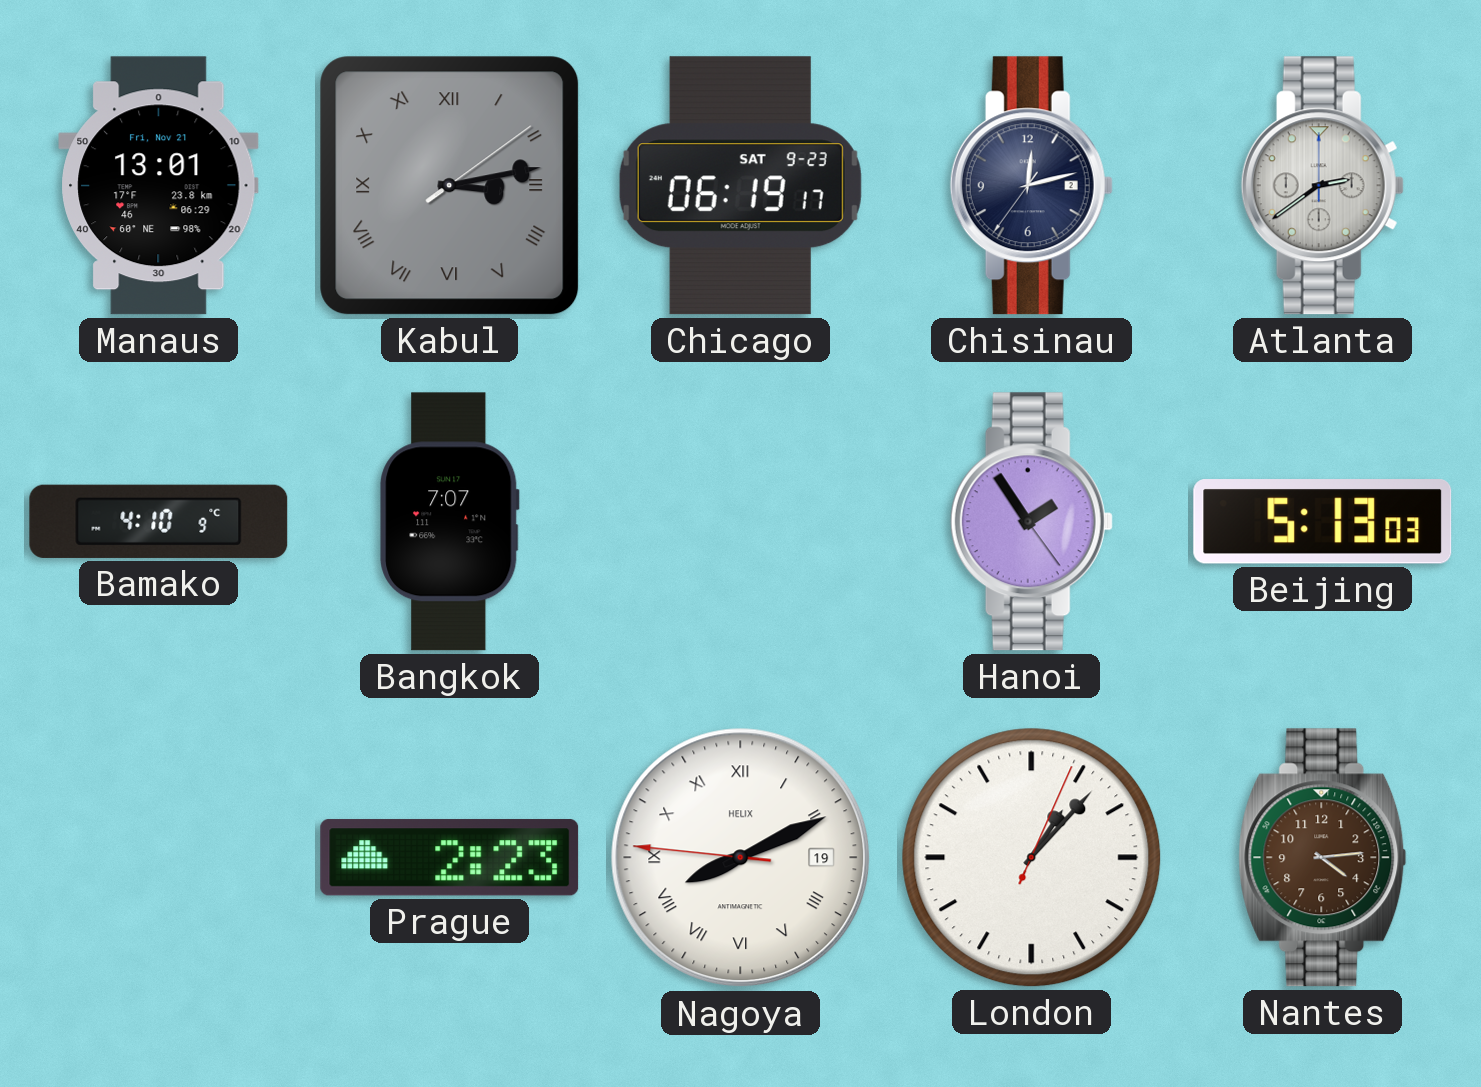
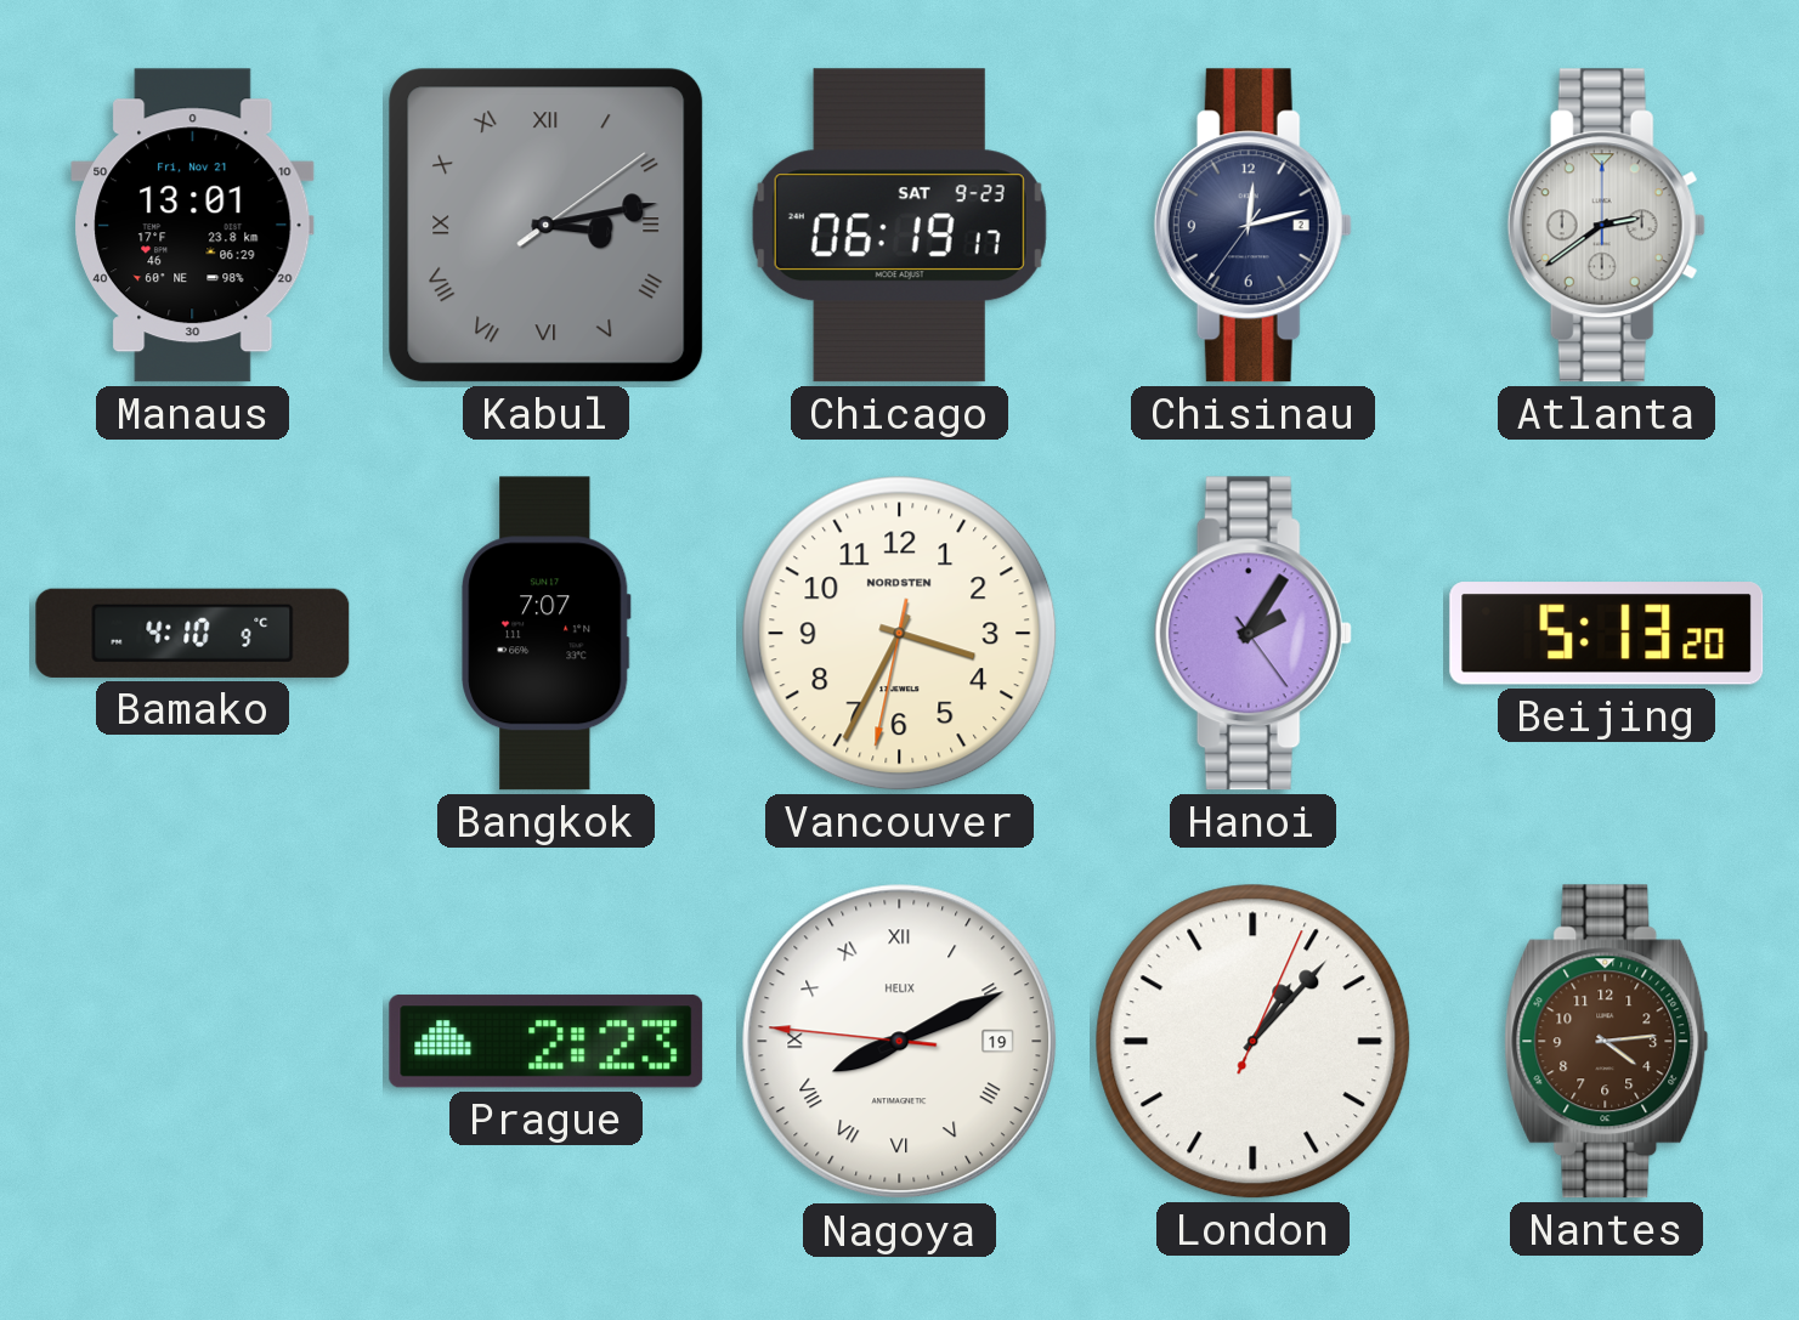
Vancouver: none -> 3:34
Hanoi: 1:54 -> 2:05
Beijing: 5:13:03 -> 5:13:20
